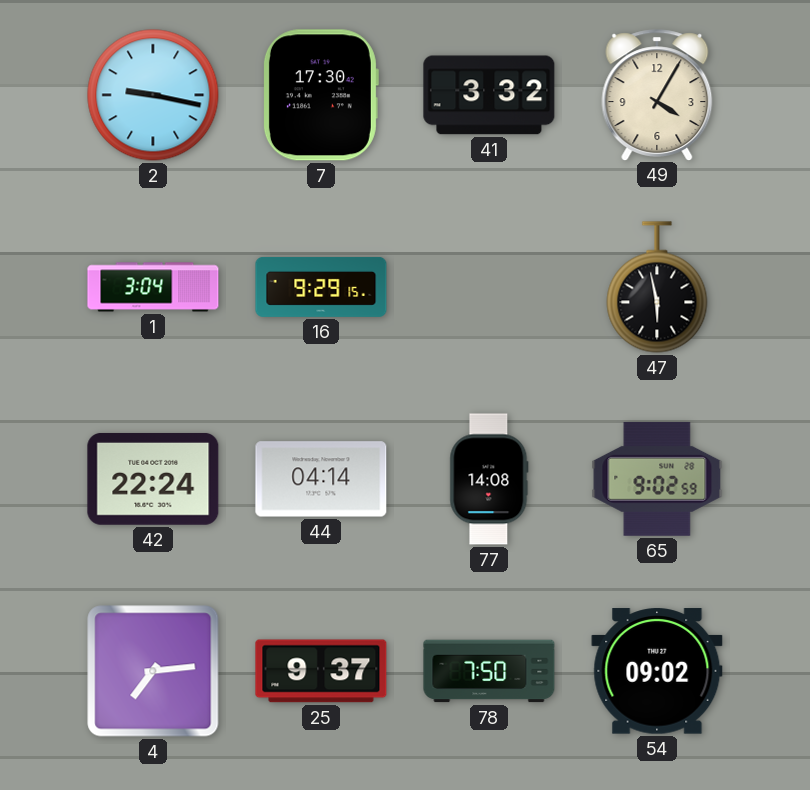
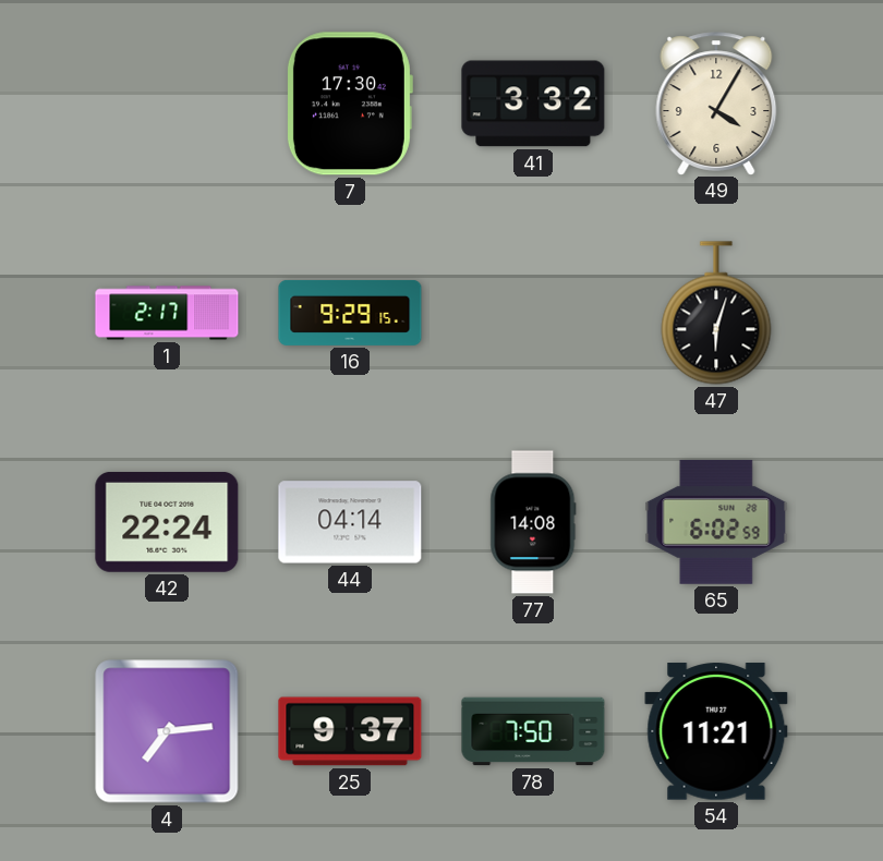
2: 9:17 -> none
1: 3:04 -> 2:17
47: 5:58 -> 6:03
65: 9:02 -> 6:02
54: 09:02 -> 11:21
